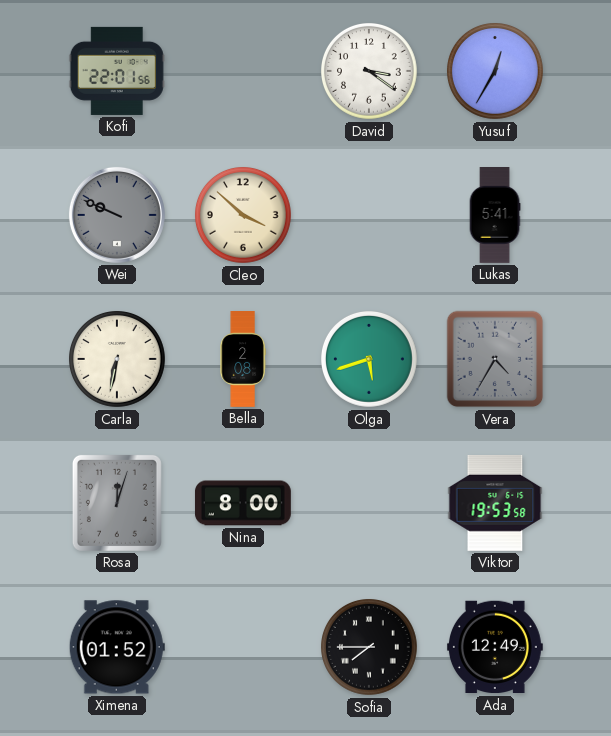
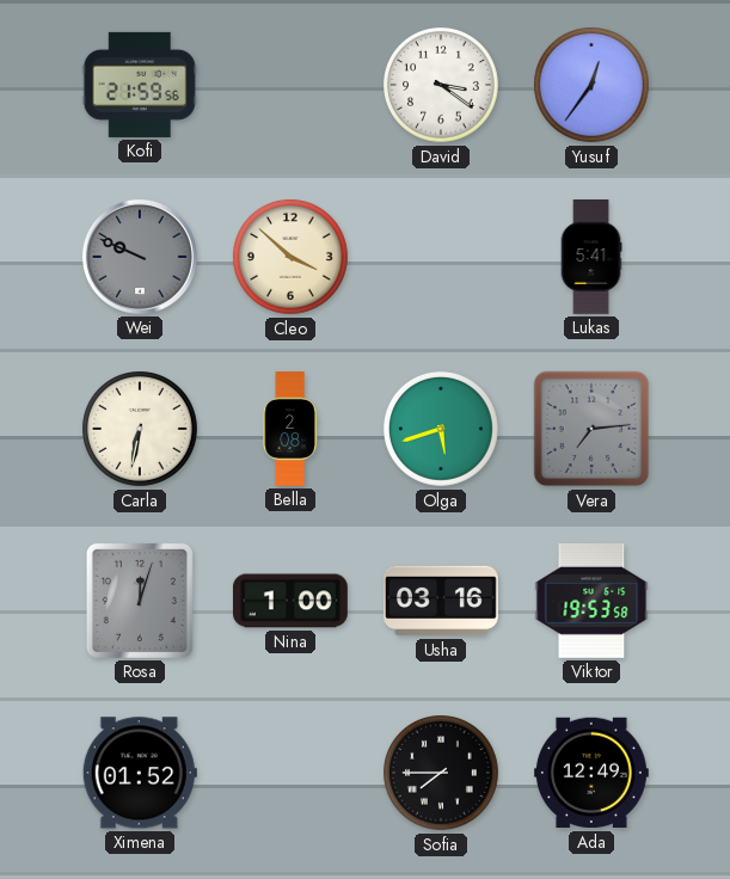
Kofi: 22:01 -> 21:59
Yusuf: 12:35 -> 12:36
Vera: 4:35 -> 7:14
Nina: 8:00 -> 1:00
Usha: none -> 03:16
